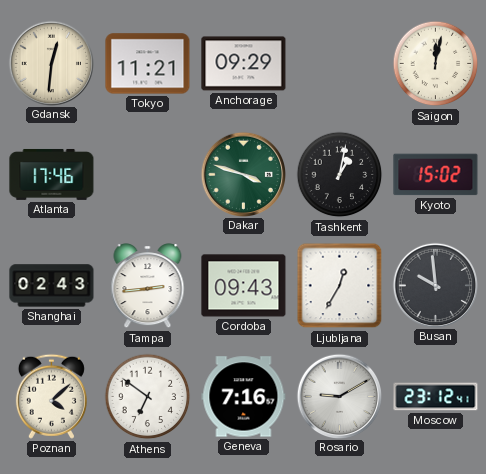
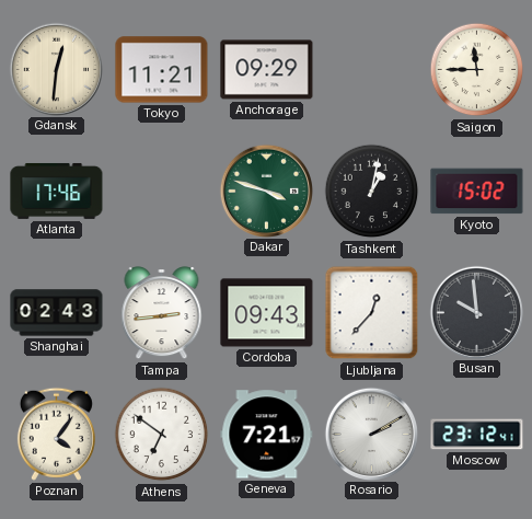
Saigon: 12:02 -> 11:45
Ljubljana: 12:35 -> 12:37
Poznan: 4:08 -> 4:06
Geneva: 7:16 -> 7:21
Rosario: 9:10 -> 2:10
